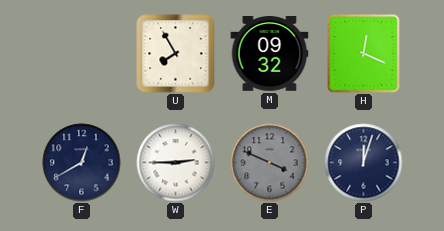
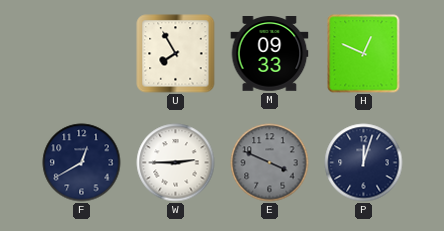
M: 09:32 -> 09:33
H: 12:19 -> 12:49
